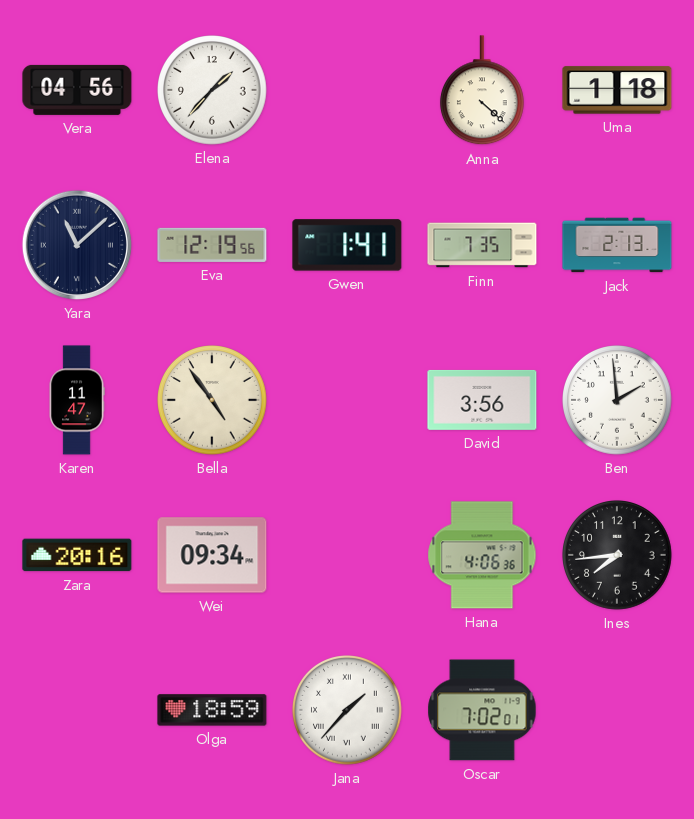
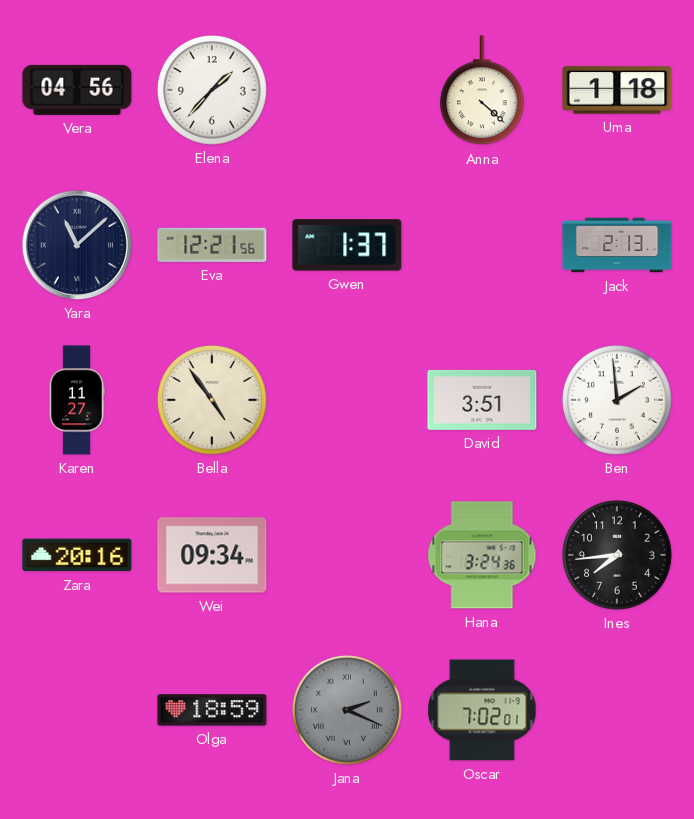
Eva: 12:19 -> 12:21
Gwen: 1:41 -> 1:37
Finn: 7:35 -> none
Karen: 11:47 -> 11:27
David: 3:56 -> 3:51
Hana: 4:06 -> 3:24
Jana: 1:37 -> 2:19
Jana dial: white -> grey
